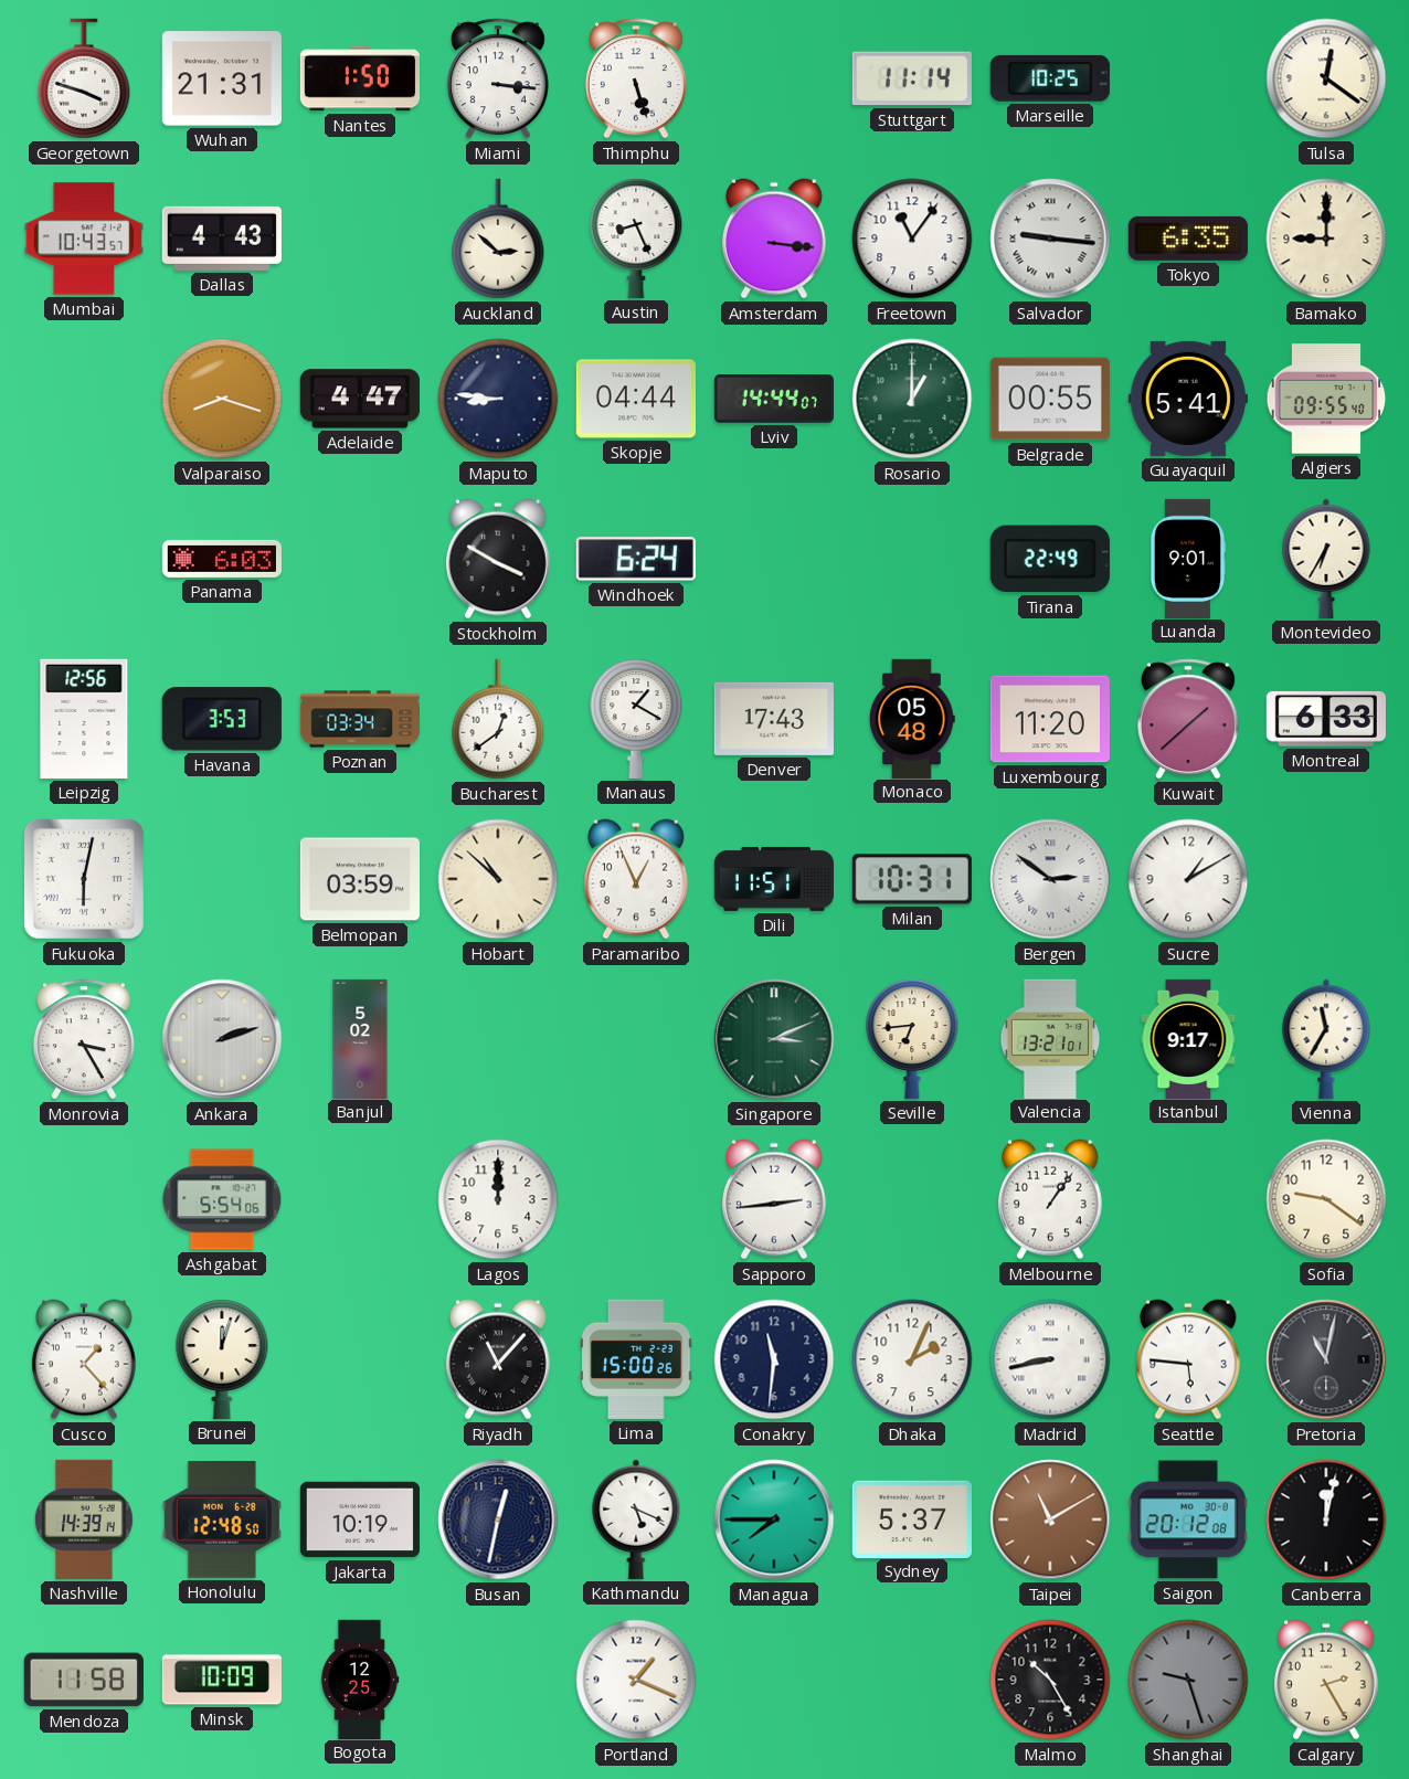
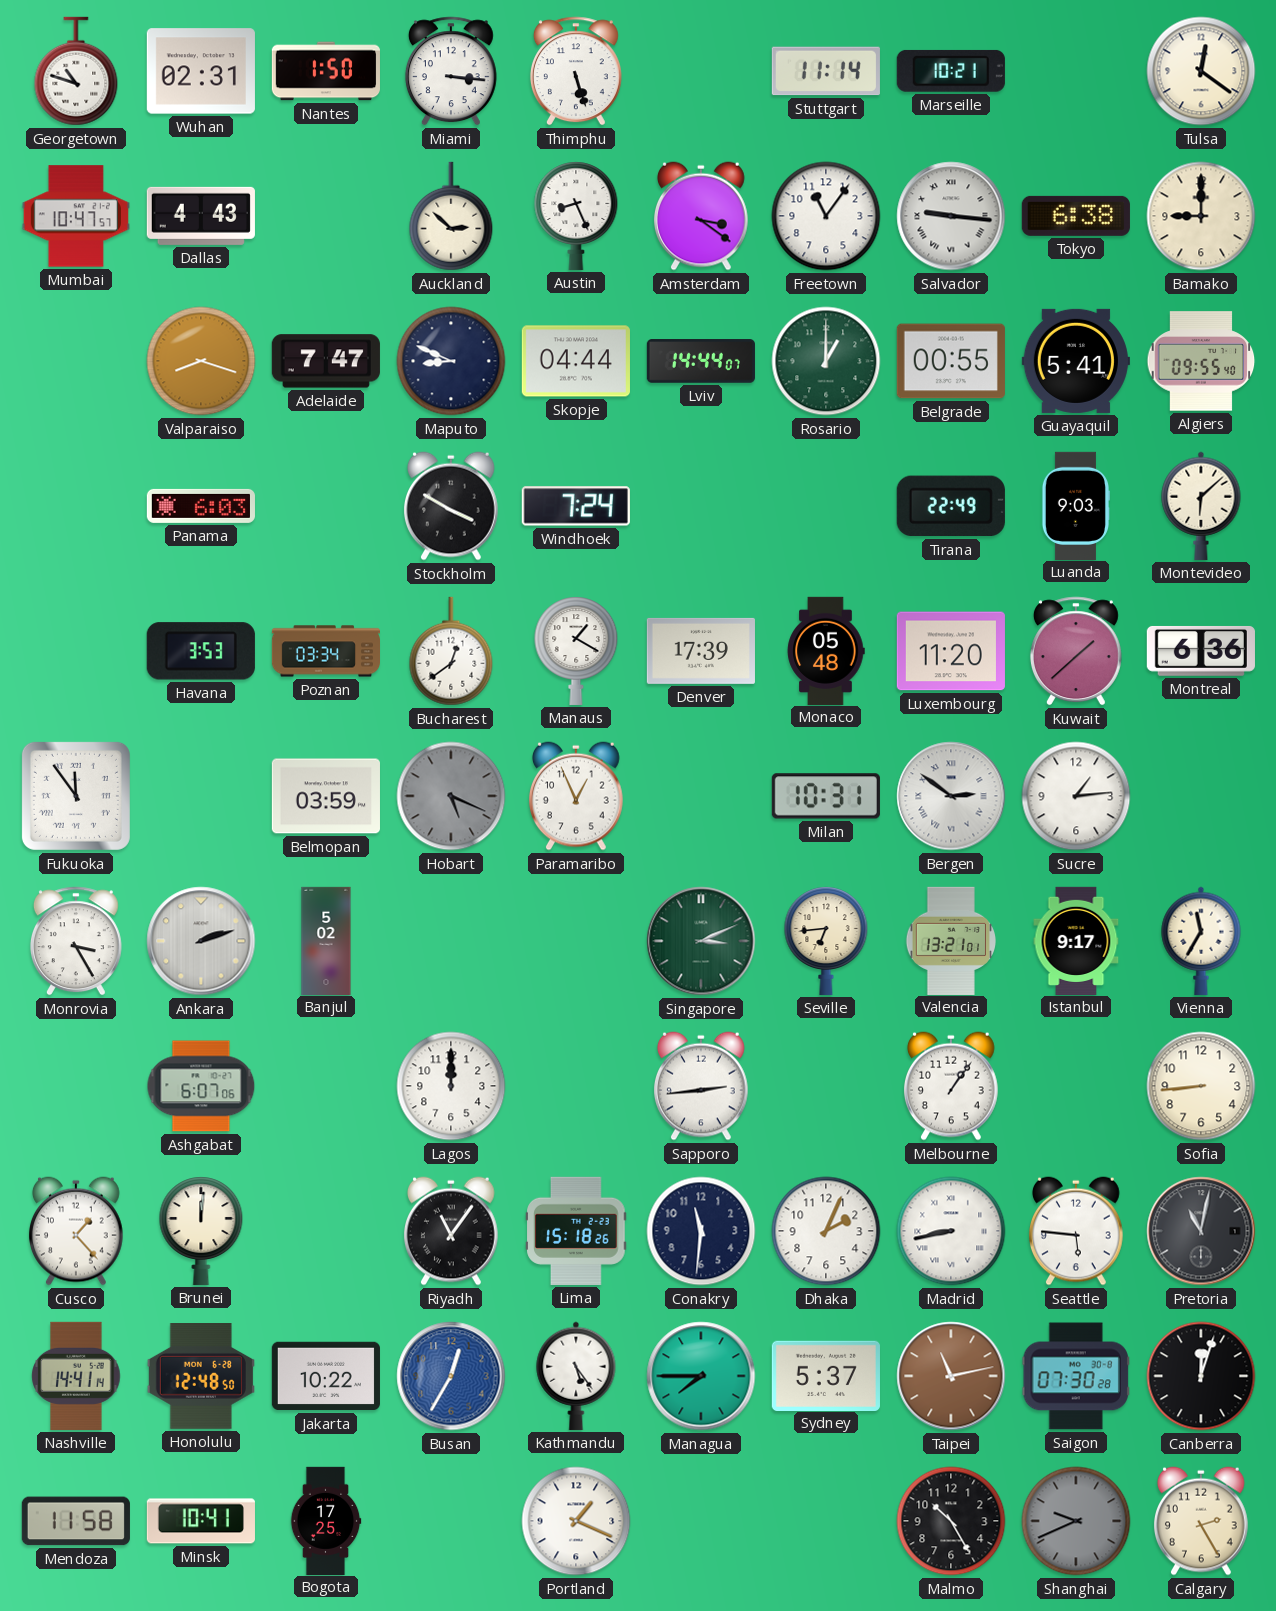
Georgetown: 3:48 -> 10:48
Wuhan: 21:31 -> 02:31
Marseille: 10:25 -> 10:21
Mumbai: 10:43 -> 10:47
Amsterdam: 3:16 -> 3:21
Tokyo: 6:35 -> 6:38
Adelaide: 4:47 -> 7:47
Maputo: 8:46 -> 8:49
Windhoek: 6:24 -> 7:24
Luanda: 9:01 -> 9:03
Montevideo: 6:35 -> 6:08
Leipzig: 12:56 -> none
Denver: 17:43 -> 17:39
Montreal: 6:33 -> 6:36
Fukuoka: 6:02 -> 11:54
Hobart: 10:52 -> 5:19
Hobart dial: cream -> grey
Dili: 11:51 -> none
Sucre: 1:10 -> 1:14
Ashgabat: 5:54 -> 6:07
Sofia: 9:21 -> 8:44
Brunei: 12:03 -> 12:01
Riyadh: 11:07 -> 11:06
Lima: 15:00 -> 15:18
Nashville: 14:39 -> 14:41
Jakarta: 10:19 -> 10:22
Busan: 12:32 -> 12:35
Busan dial: navy -> blue
Kathmandu: 5:19 -> 5:24
Taipei: 11:10 -> 11:13
Saigon: 20:12 -> 07:30
Canberra: 12:02 -> 12:03
Minsk: 10:09 -> 10:41
Bogota: 12:25 -> 17:25
Shanghai: 9:27 -> 9:41
